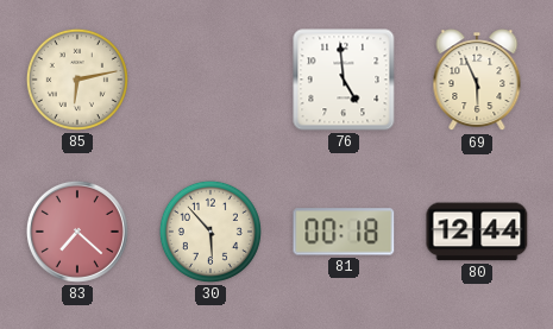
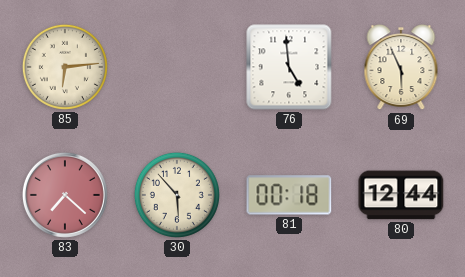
85: 6:13 -> 6:14
